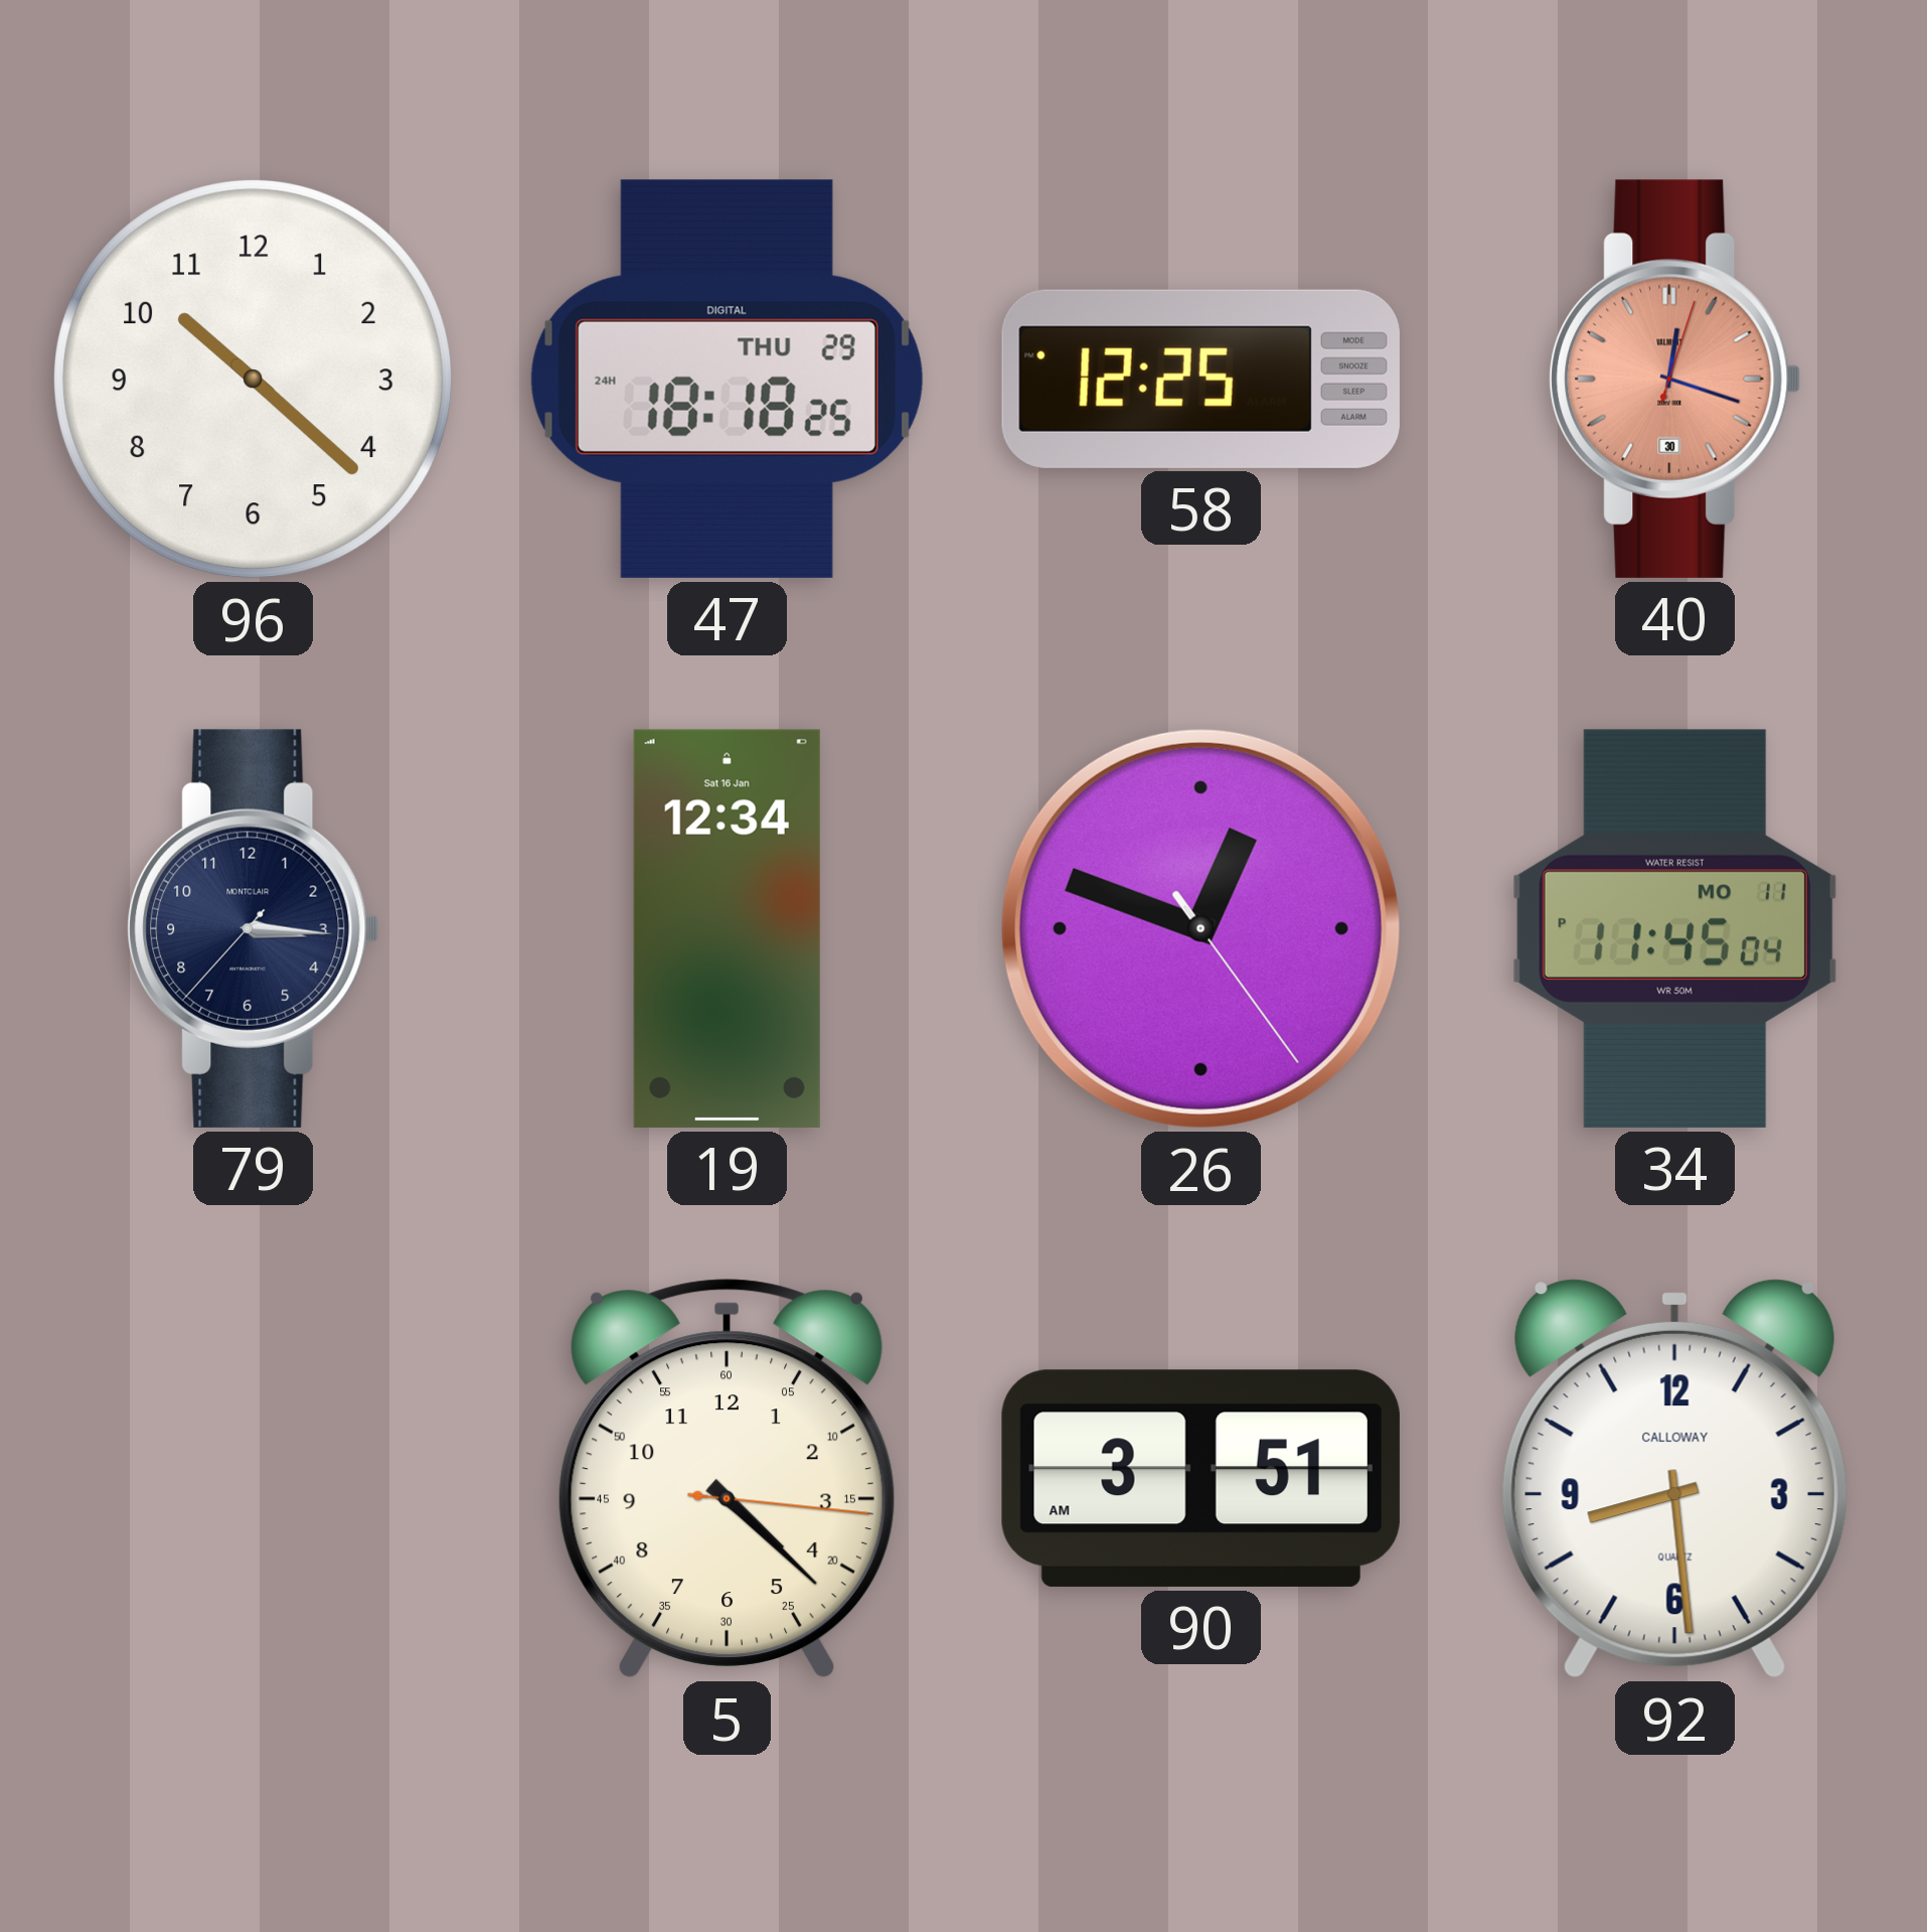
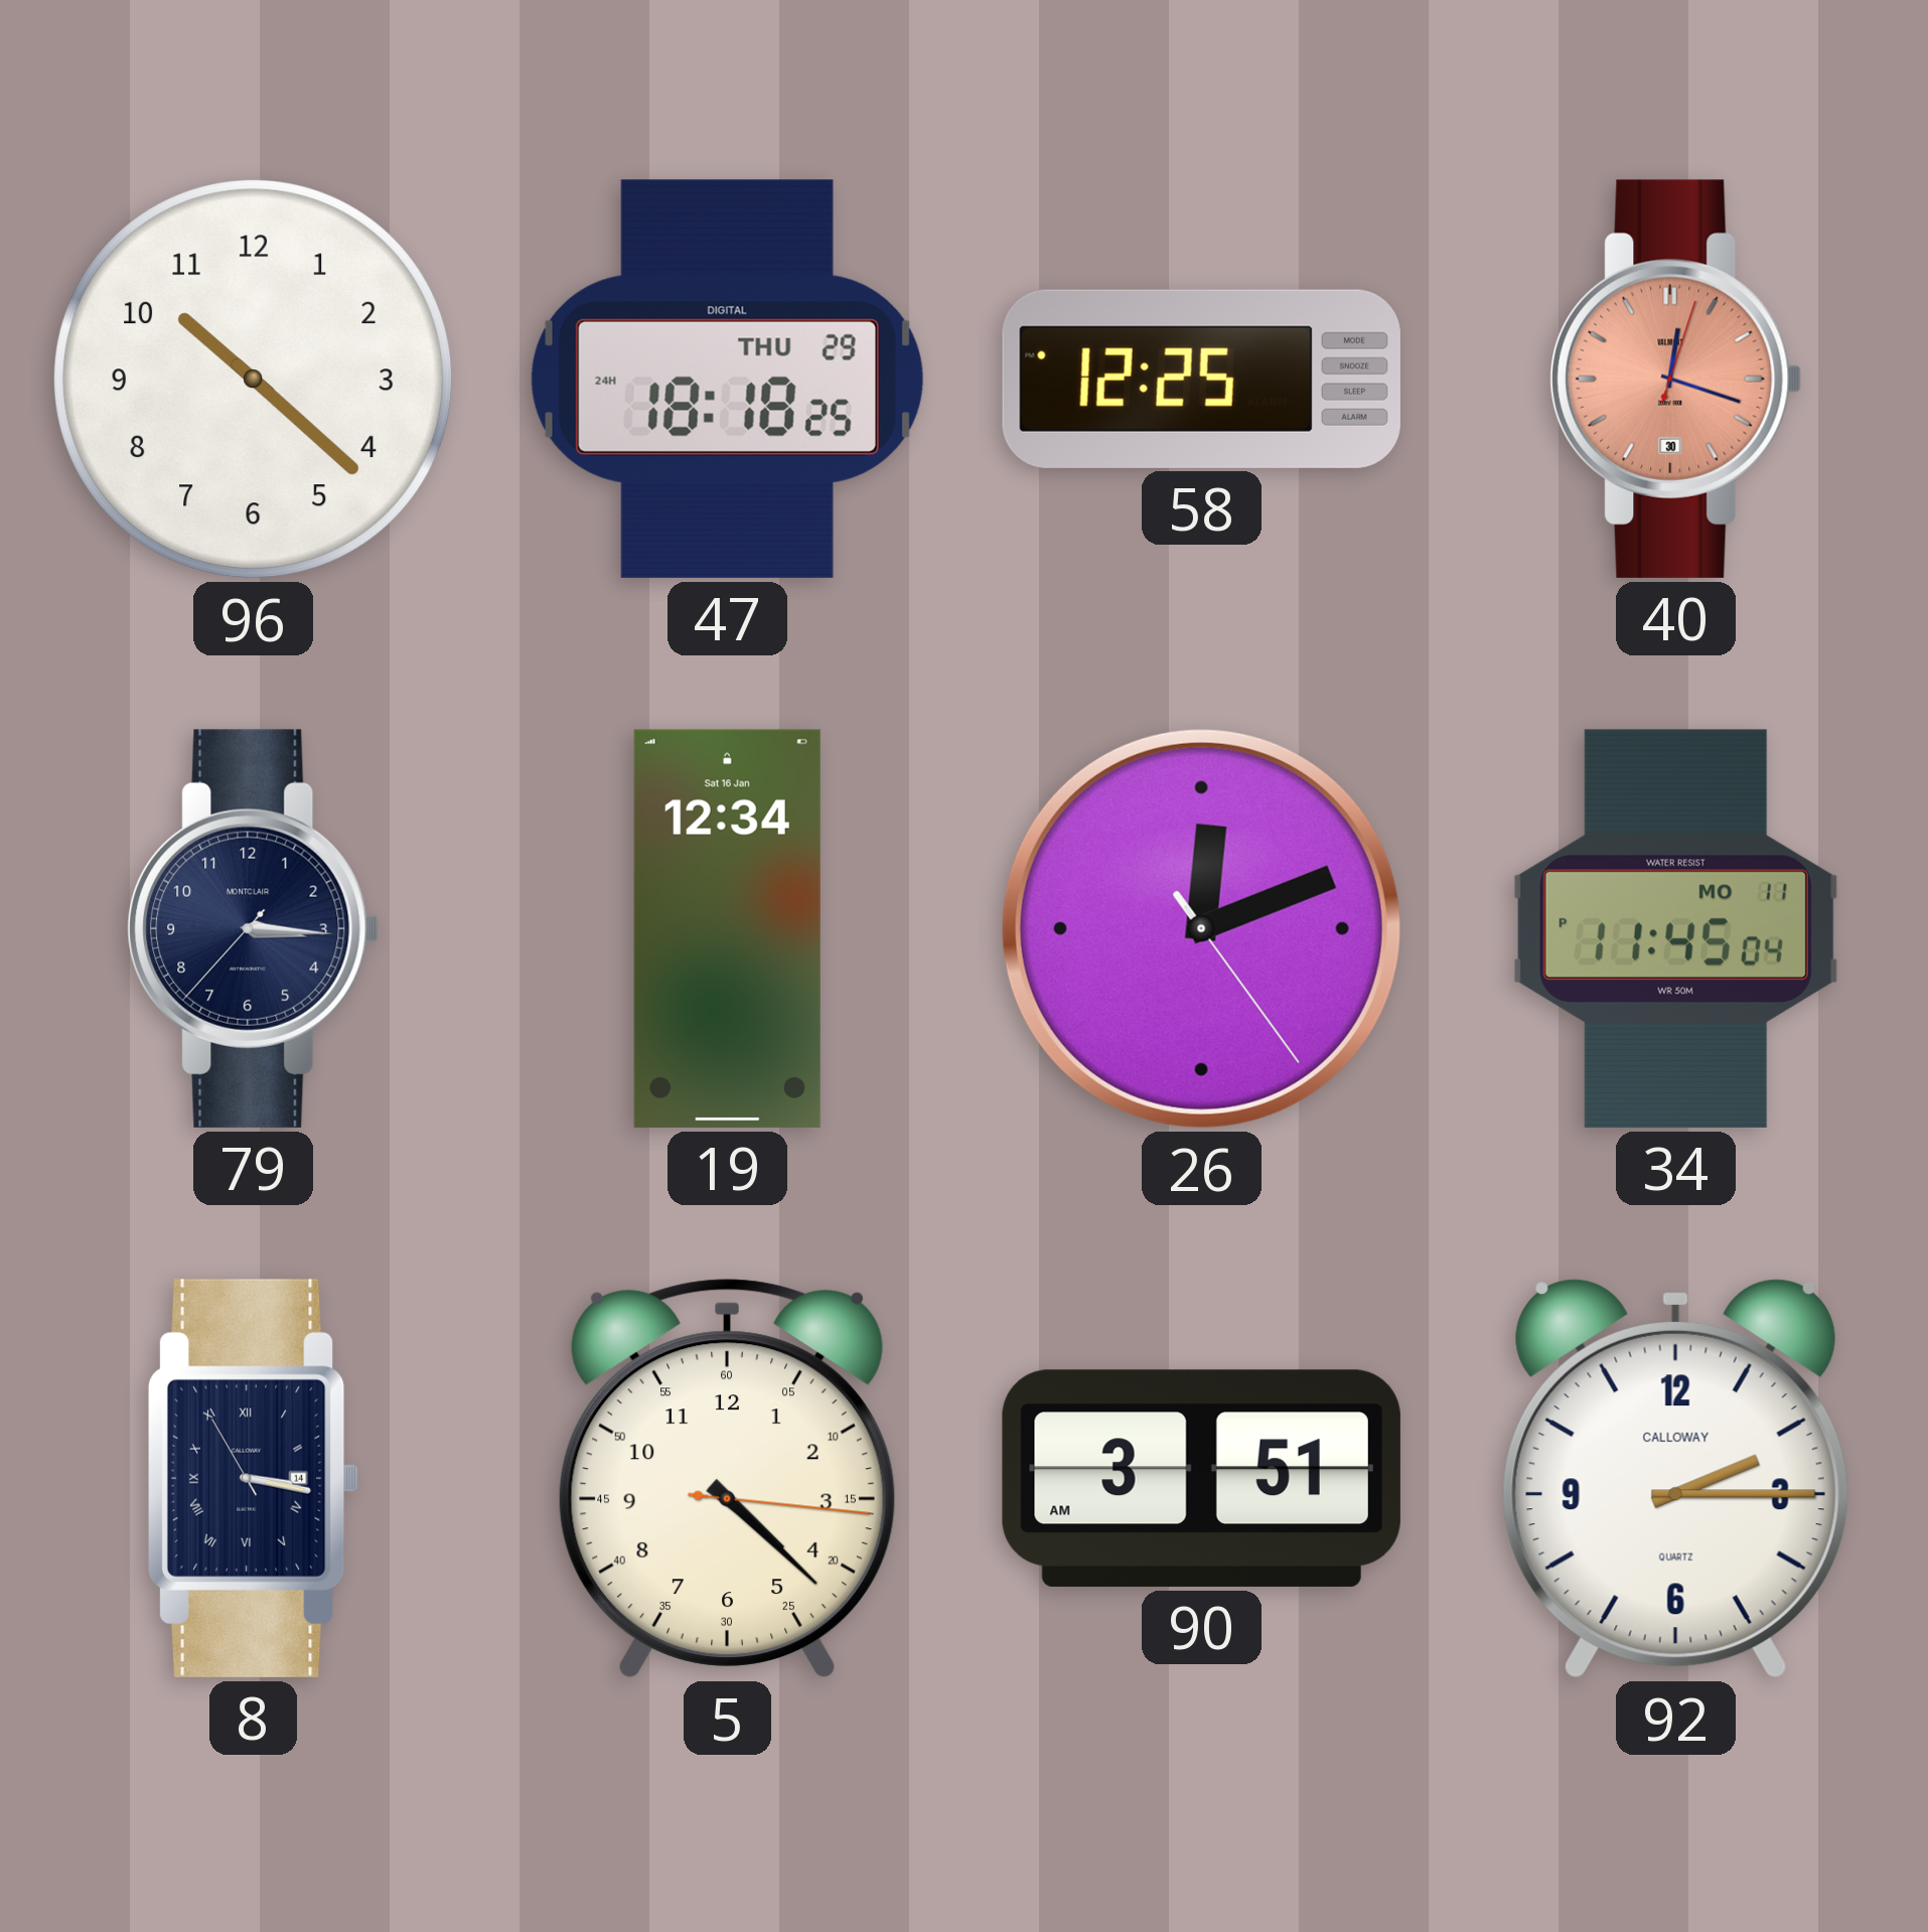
26: 12:48 -> 12:11
8: none -> 3:16
92: 8:29 -> 2:15
